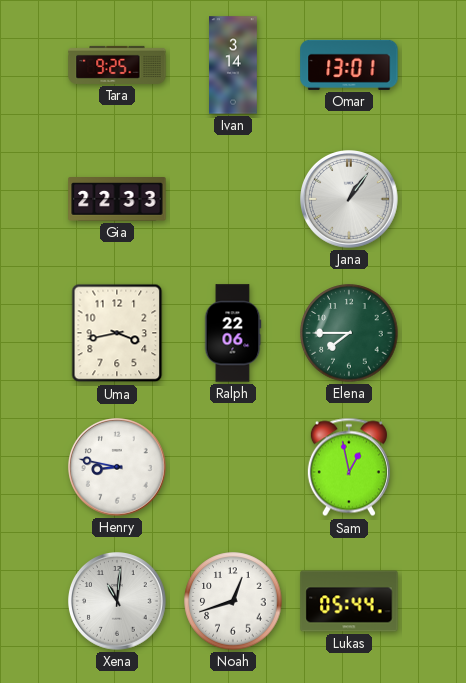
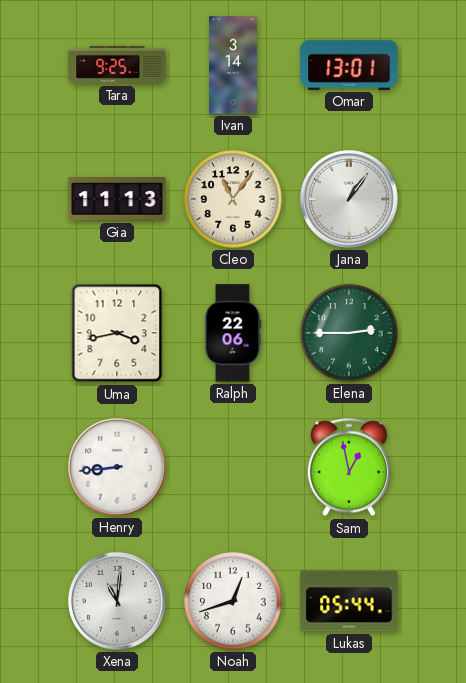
Gia: 22:33 -> 11:13
Cleo: none -> 11:06
Elena: 7:45 -> 2:45
Henry: 8:47 -> 8:44
